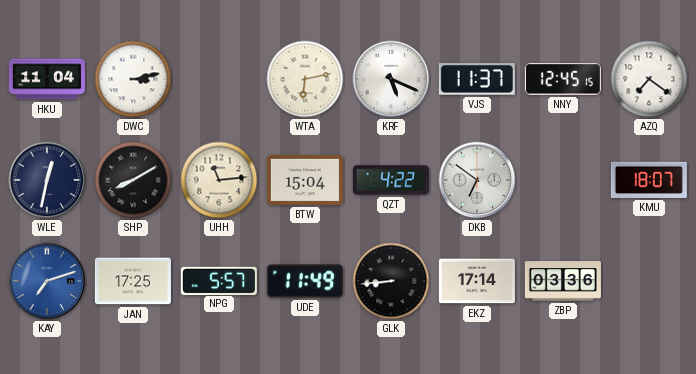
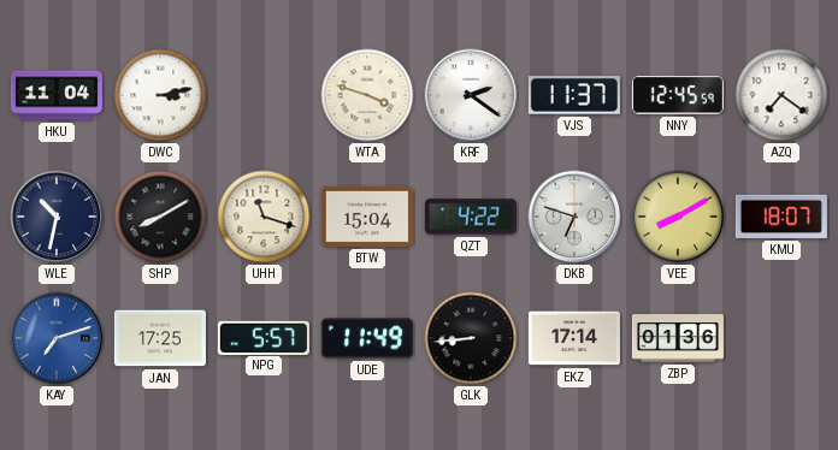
WTA: 6:13 -> 3:48
KRF: 5:19 -> 2:21
NNY: 12:45:15 -> 12:45:59
WLE: 12:32 -> 10:32
UHH: 11:14 -> 11:18
DKB: 6:51 -> 6:48
VEE: none -> 8:10
ZBP: 03:36 -> 01:36
